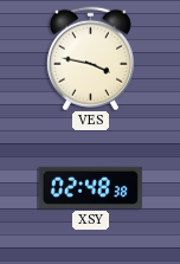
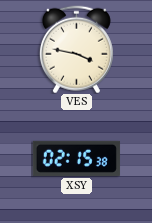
XSY: 02:48 -> 02:15
